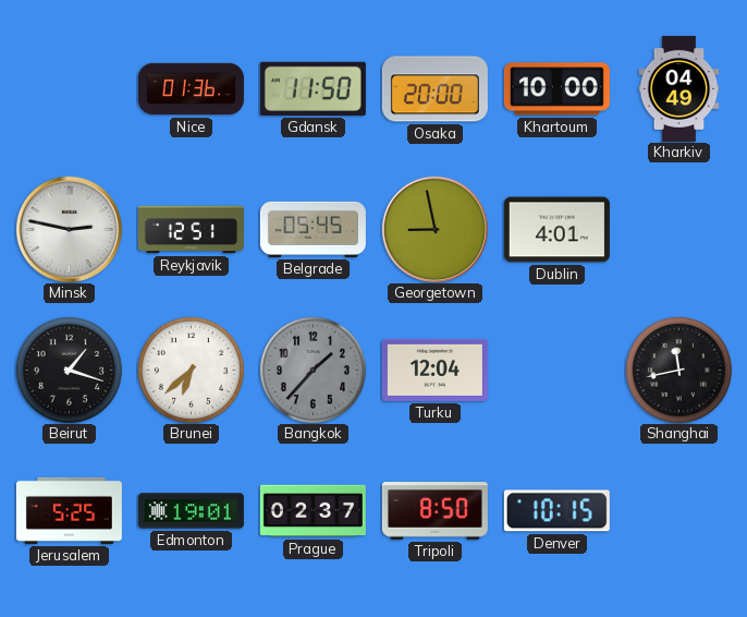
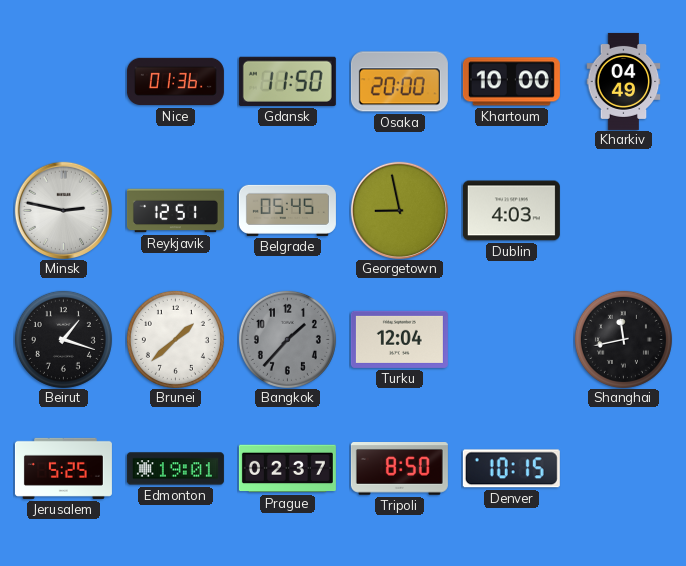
Dublin: 4:01 -> 4:03
Brunei: 6:38 -> 1:38
